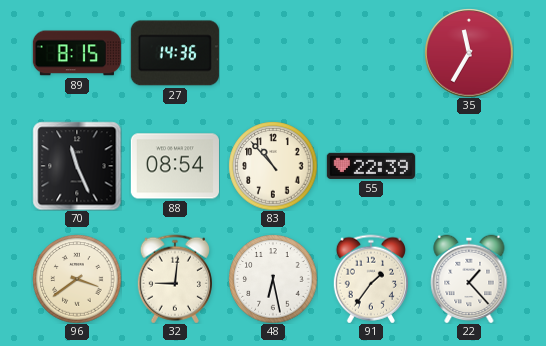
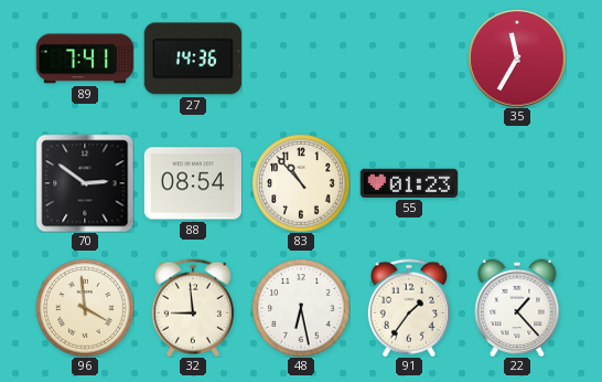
89: 8:15 -> 7:41
70: 11:26 -> 2:51
55: 22:39 -> 01:23
96: 3:39 -> 3:59
32: 9:01 -> 8:59
